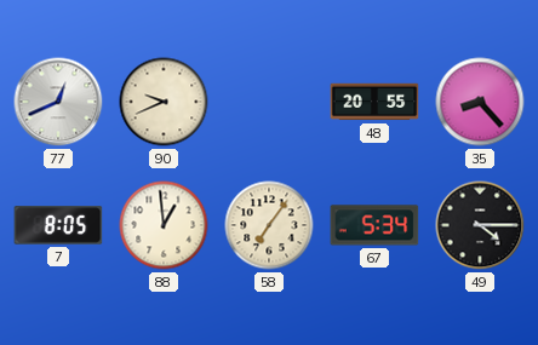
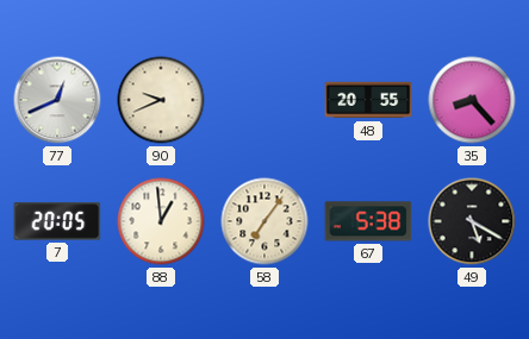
7: 8:05 -> 20:05
67: 5:34 -> 5:38
49: 4:15 -> 5:20
